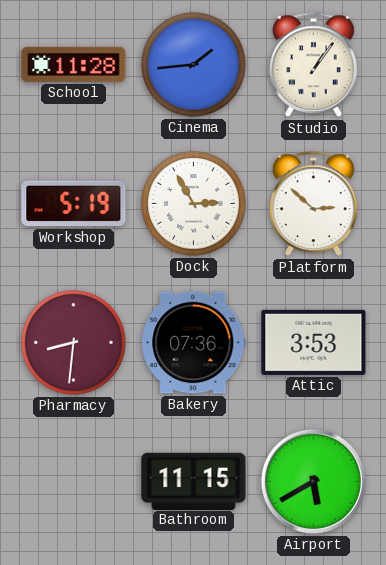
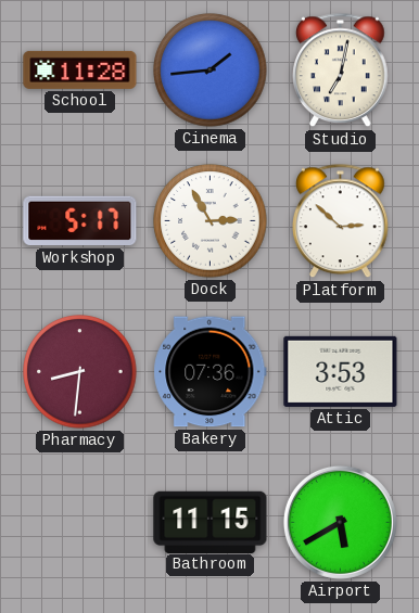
Studio: 1:06 -> 7:02
Workshop: 5:19 -> 5:17
